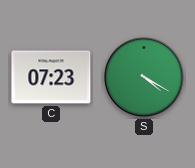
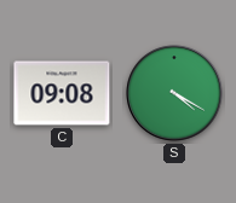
C: 07:23 -> 09:08
